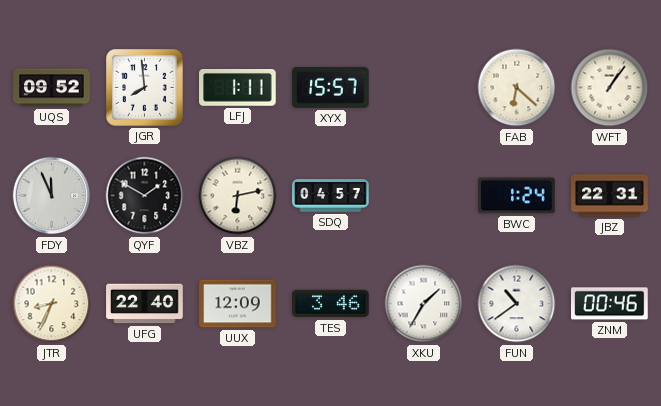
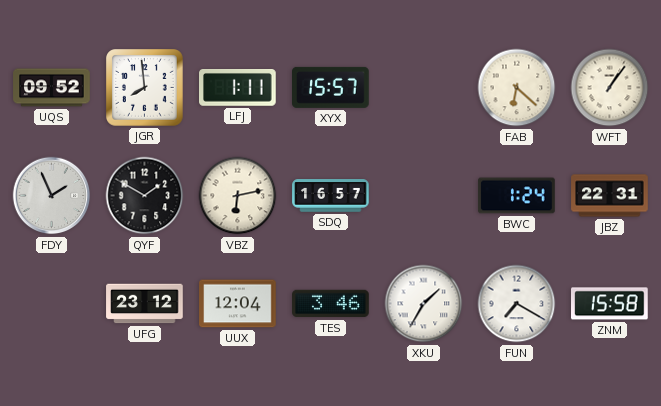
FDY: 11:56 -> 1:56
SDQ: 04:57 -> 16:57
JTR: 8:34 -> none
UFG: 22:40 -> 23:12
UUX: 12:09 -> 12:04
FUN: 10:39 -> 7:20
ZNM: 00:46 -> 15:58
